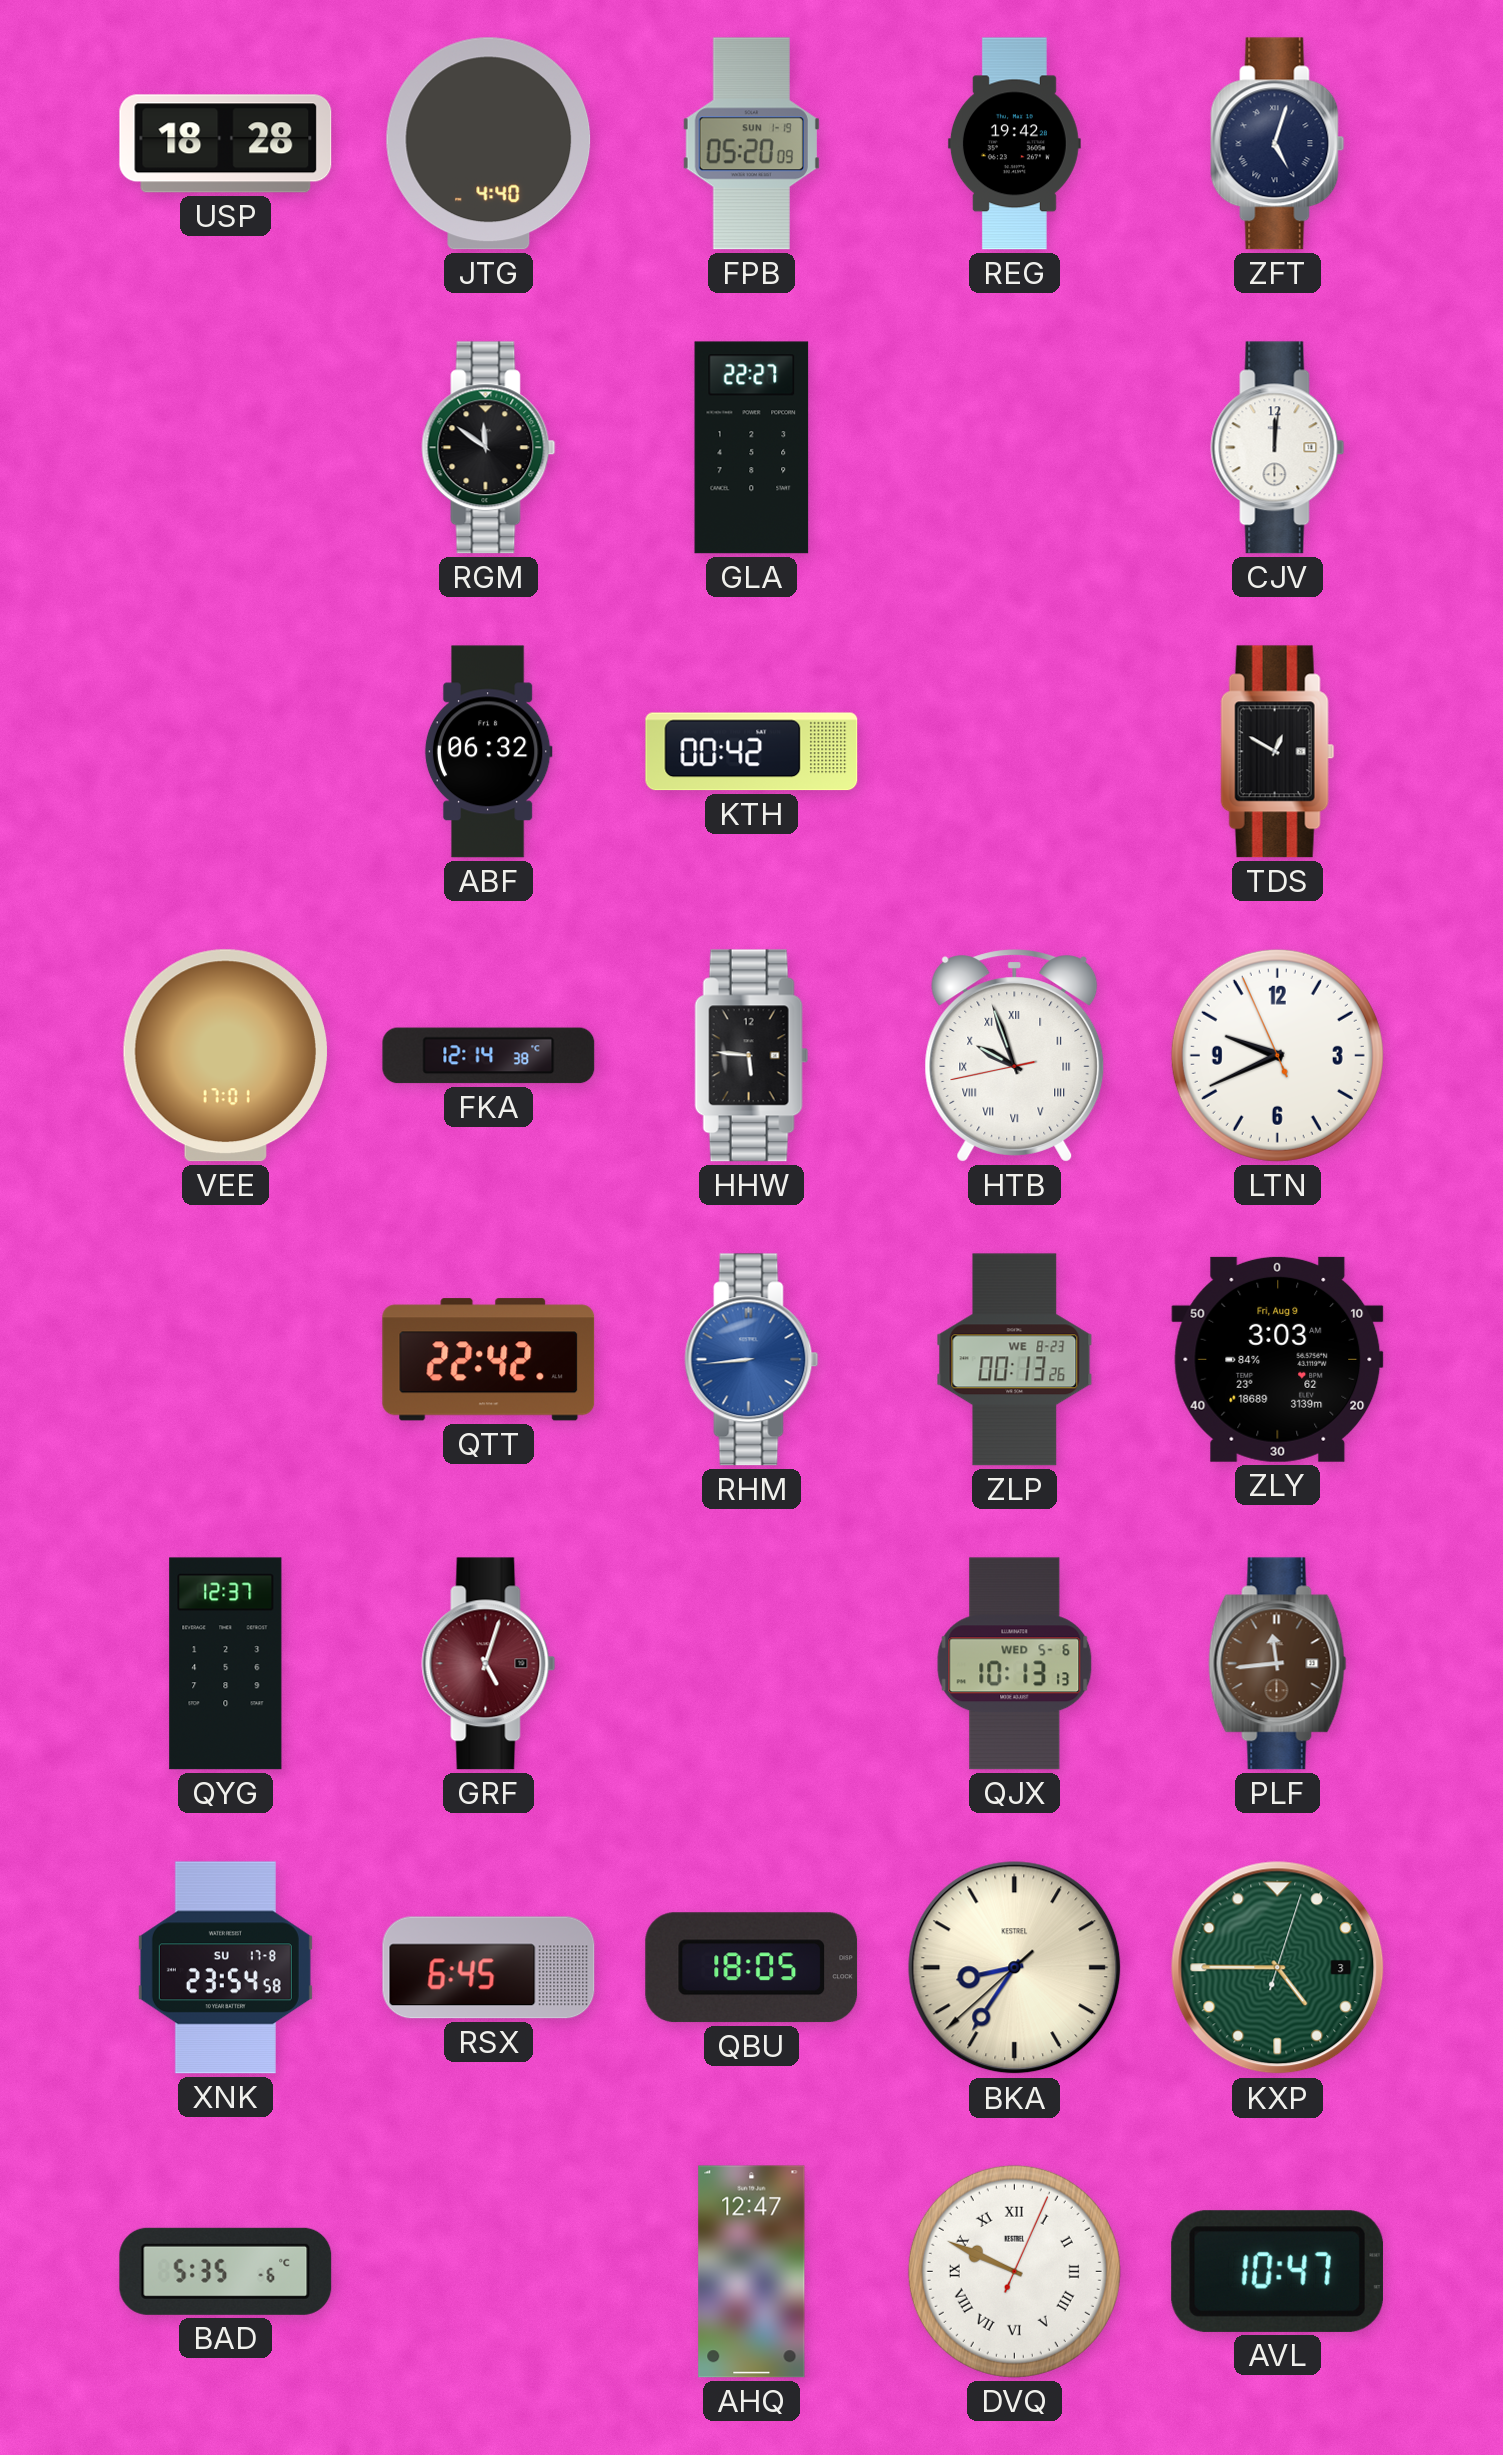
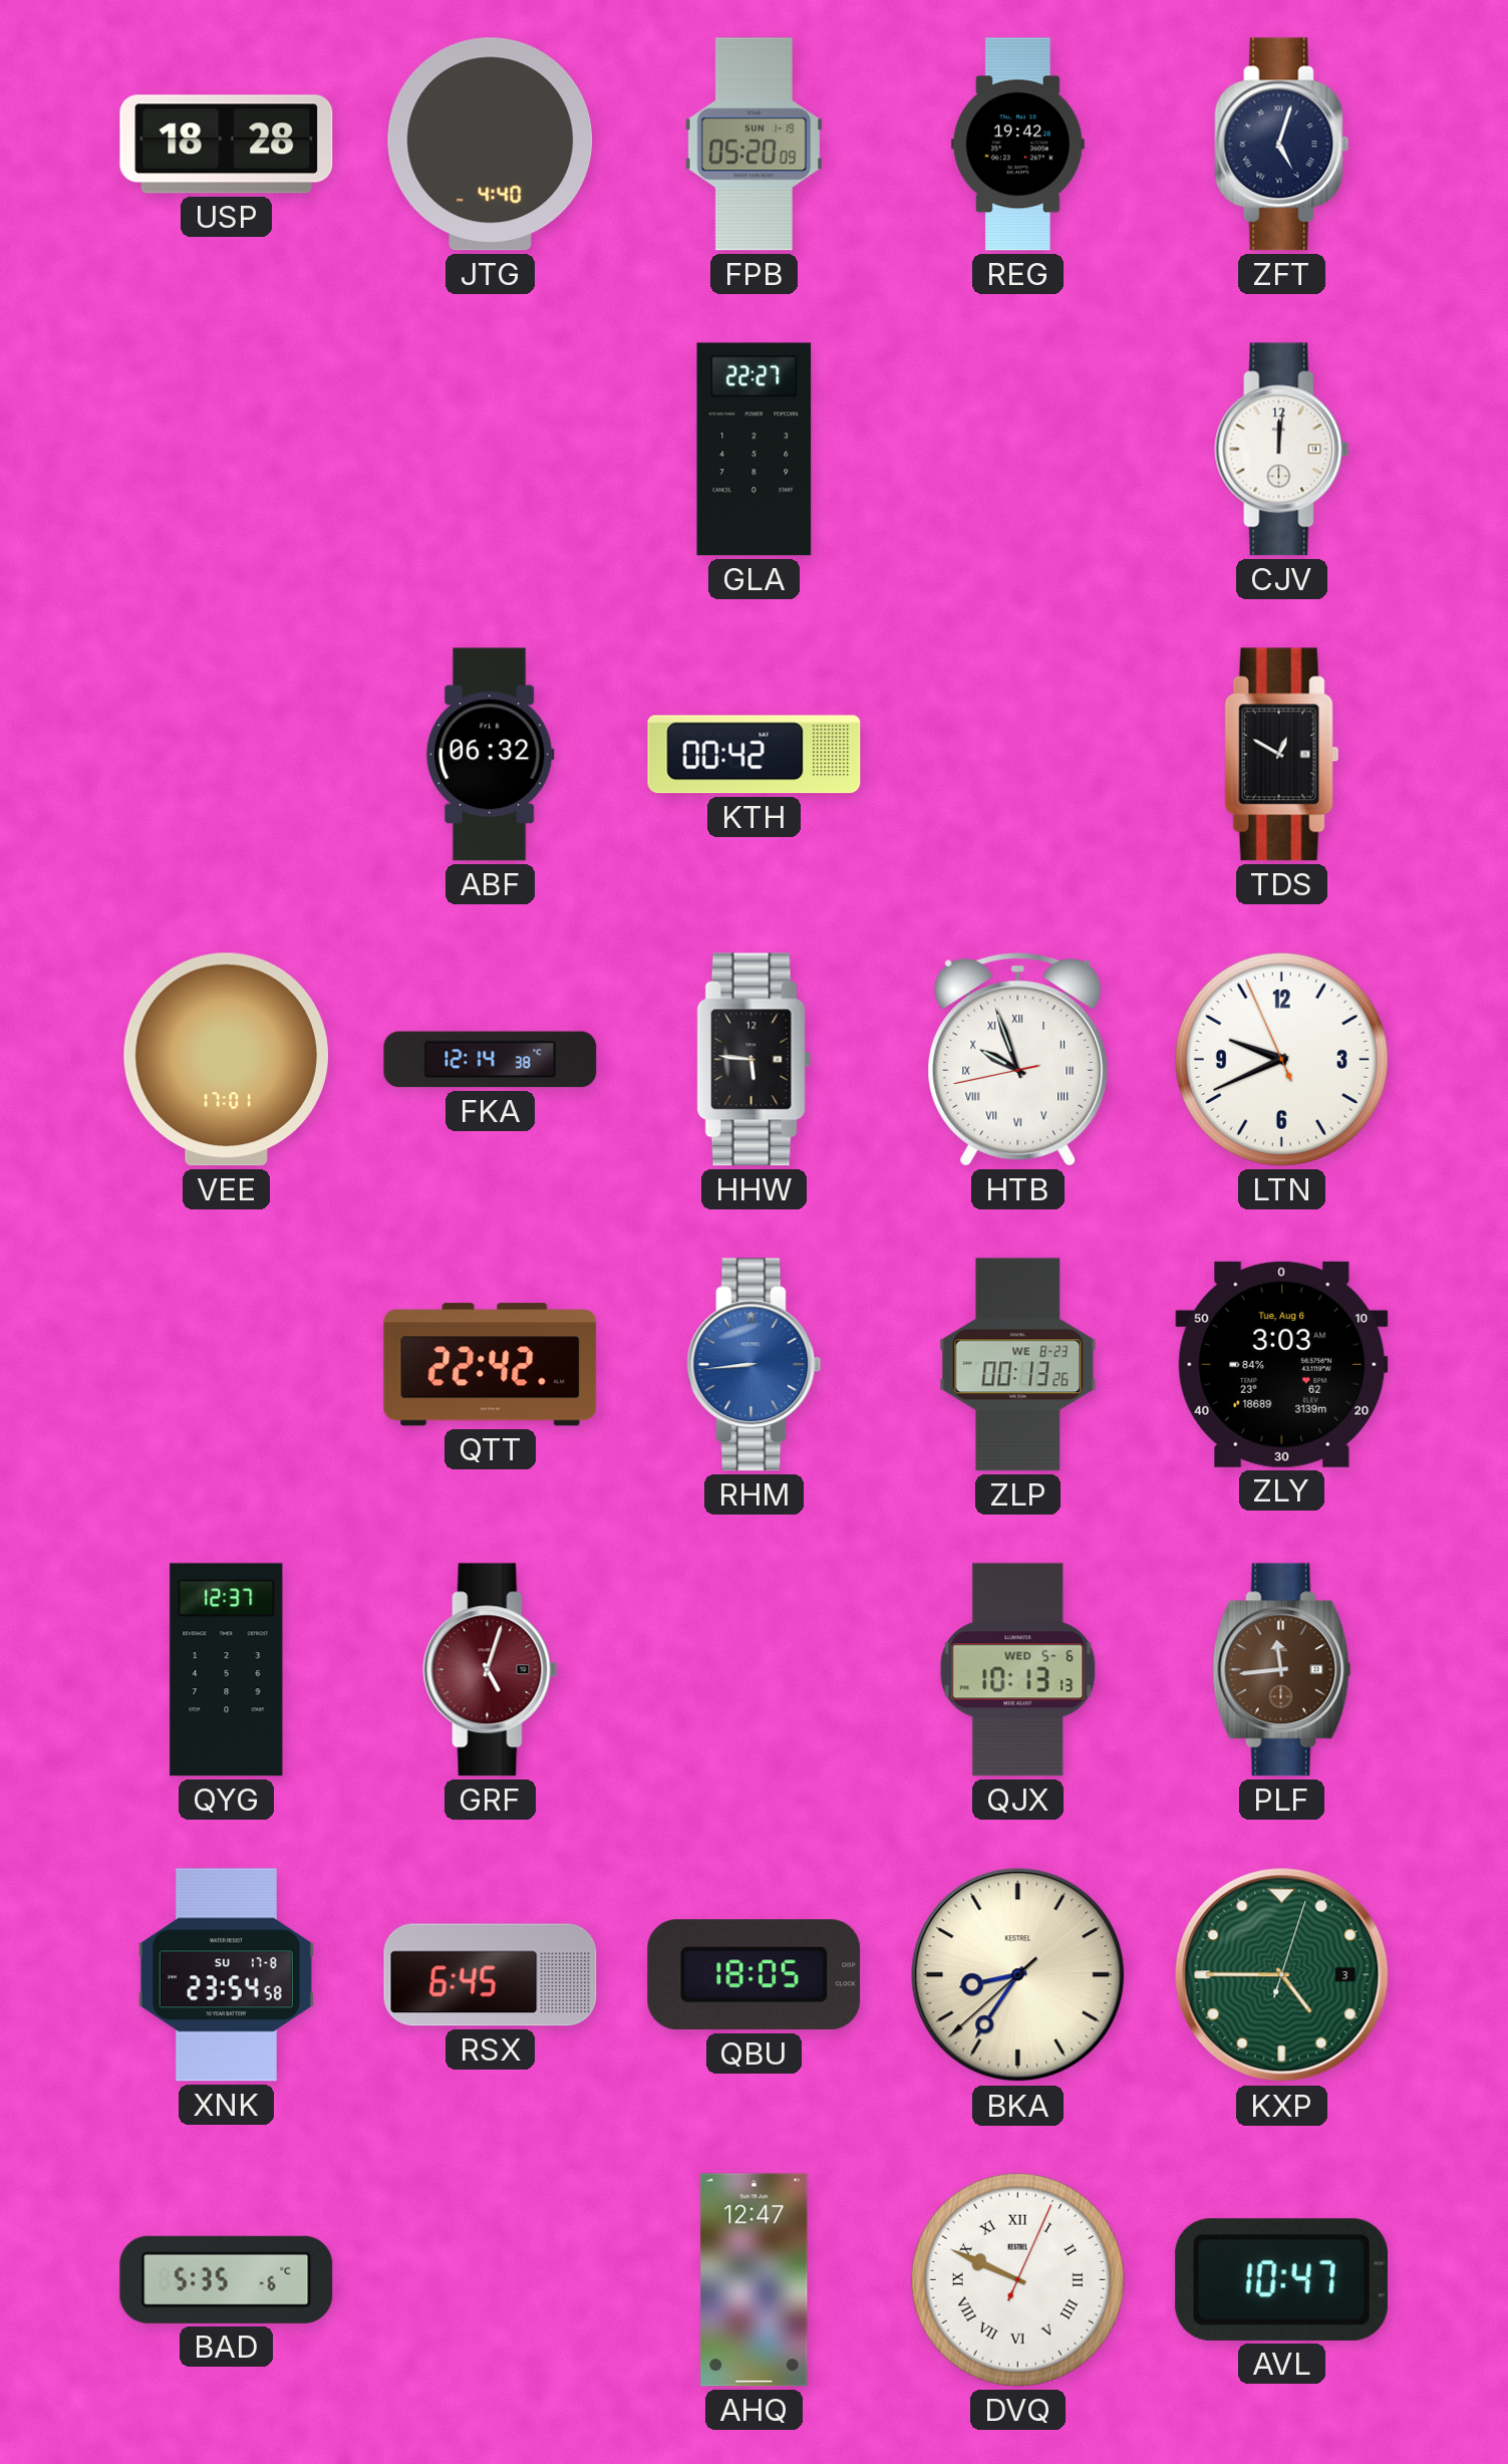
RGM: 11:51 -> none
ZLY date: Fri, Aug 9 -> Tue, Aug 6
